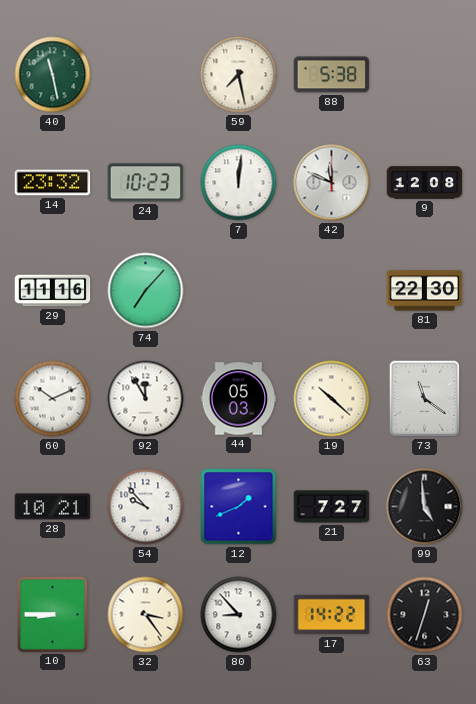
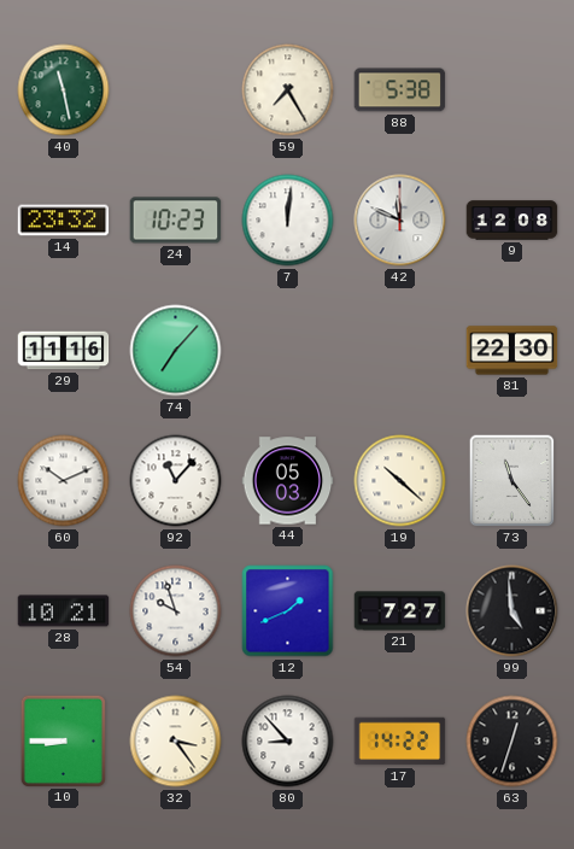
59: 7:28 -> 7:25
92: 11:55 -> 11:07
73: 11:21 -> 11:24
54: 9:53 -> 9:57
